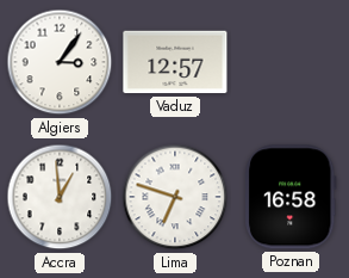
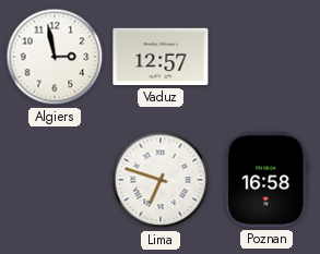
Algiers: 3:06 -> 2:58
Accra: 12:59 -> none
